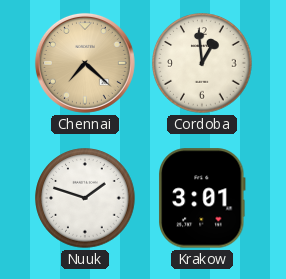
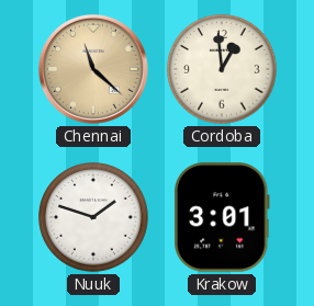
Chennai: 7:22 -> 11:22
